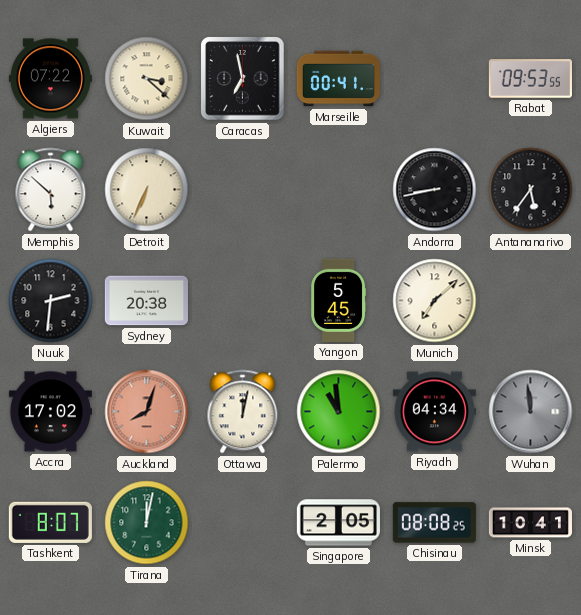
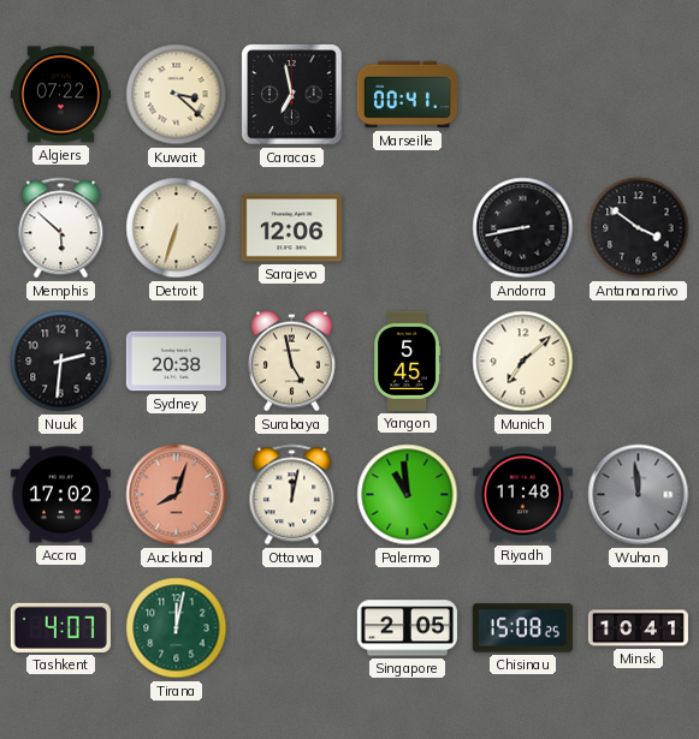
Rabat: 09:53 -> none
Detroit: 6:34 -> 6:33
Sarajevo: none -> 12:06
Antananarivo: 5:36 -> 3:51
Surabaya: none -> 4:58
Riyadh: 04:34 -> 11:48
Tashkent: 8:07 -> 4:07
Chisinau: 08:08 -> 15:08
